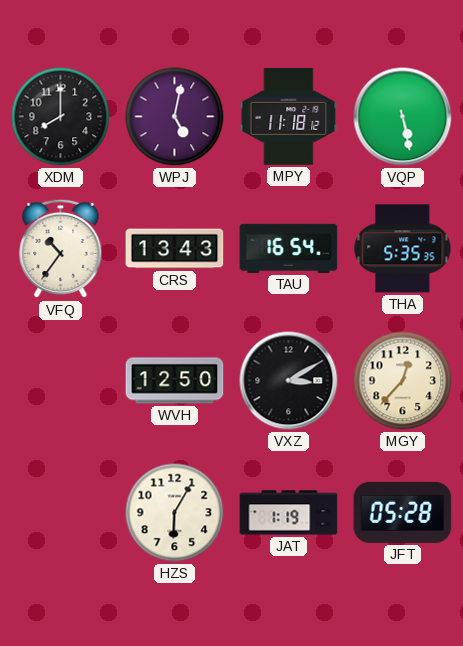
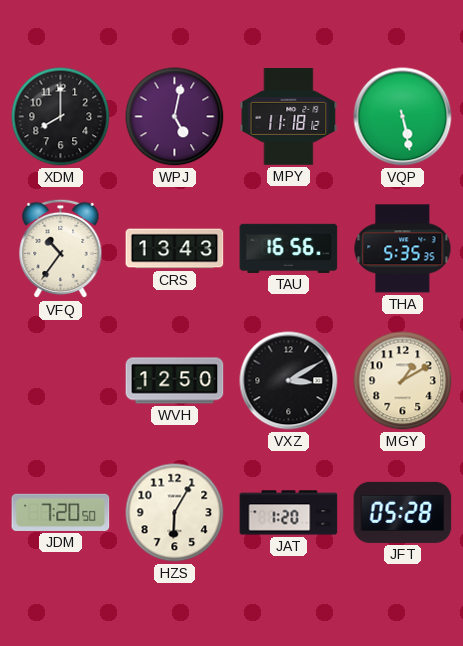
TAU: 16:54 -> 16:56
MGY: 12:37 -> 1:10
JDM: none -> 7:20
JAT: 1:19 -> 1:20
